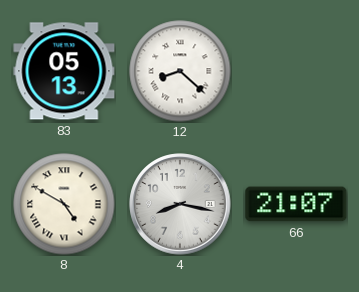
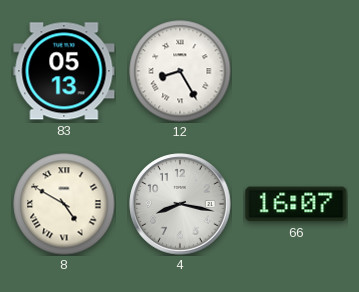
12: 8:22 -> 8:25
66: 21:07 -> 16:07
